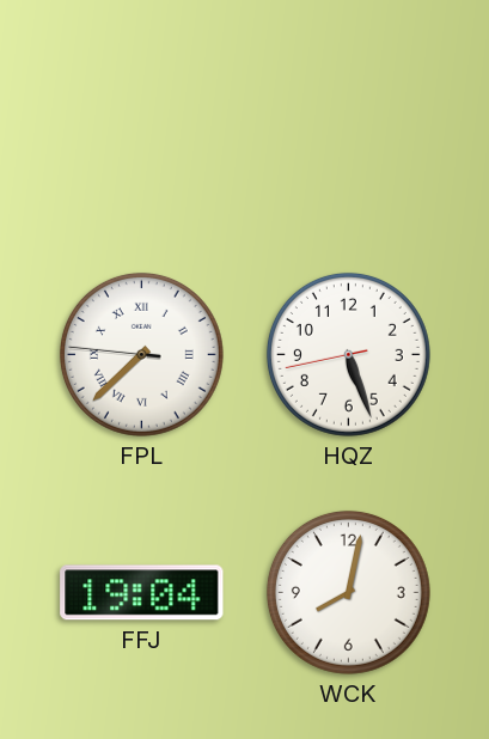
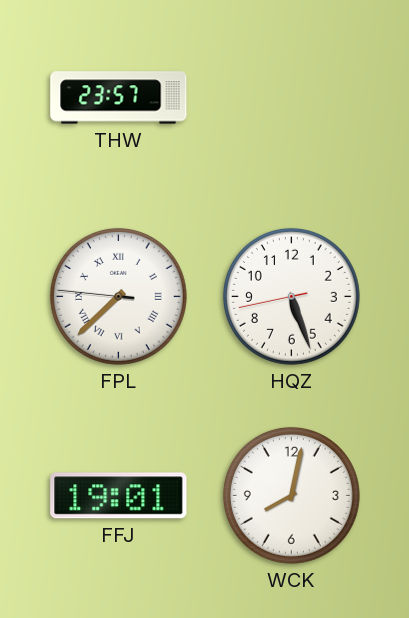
THW: none -> 23:57
FFJ: 19:04 -> 19:01
